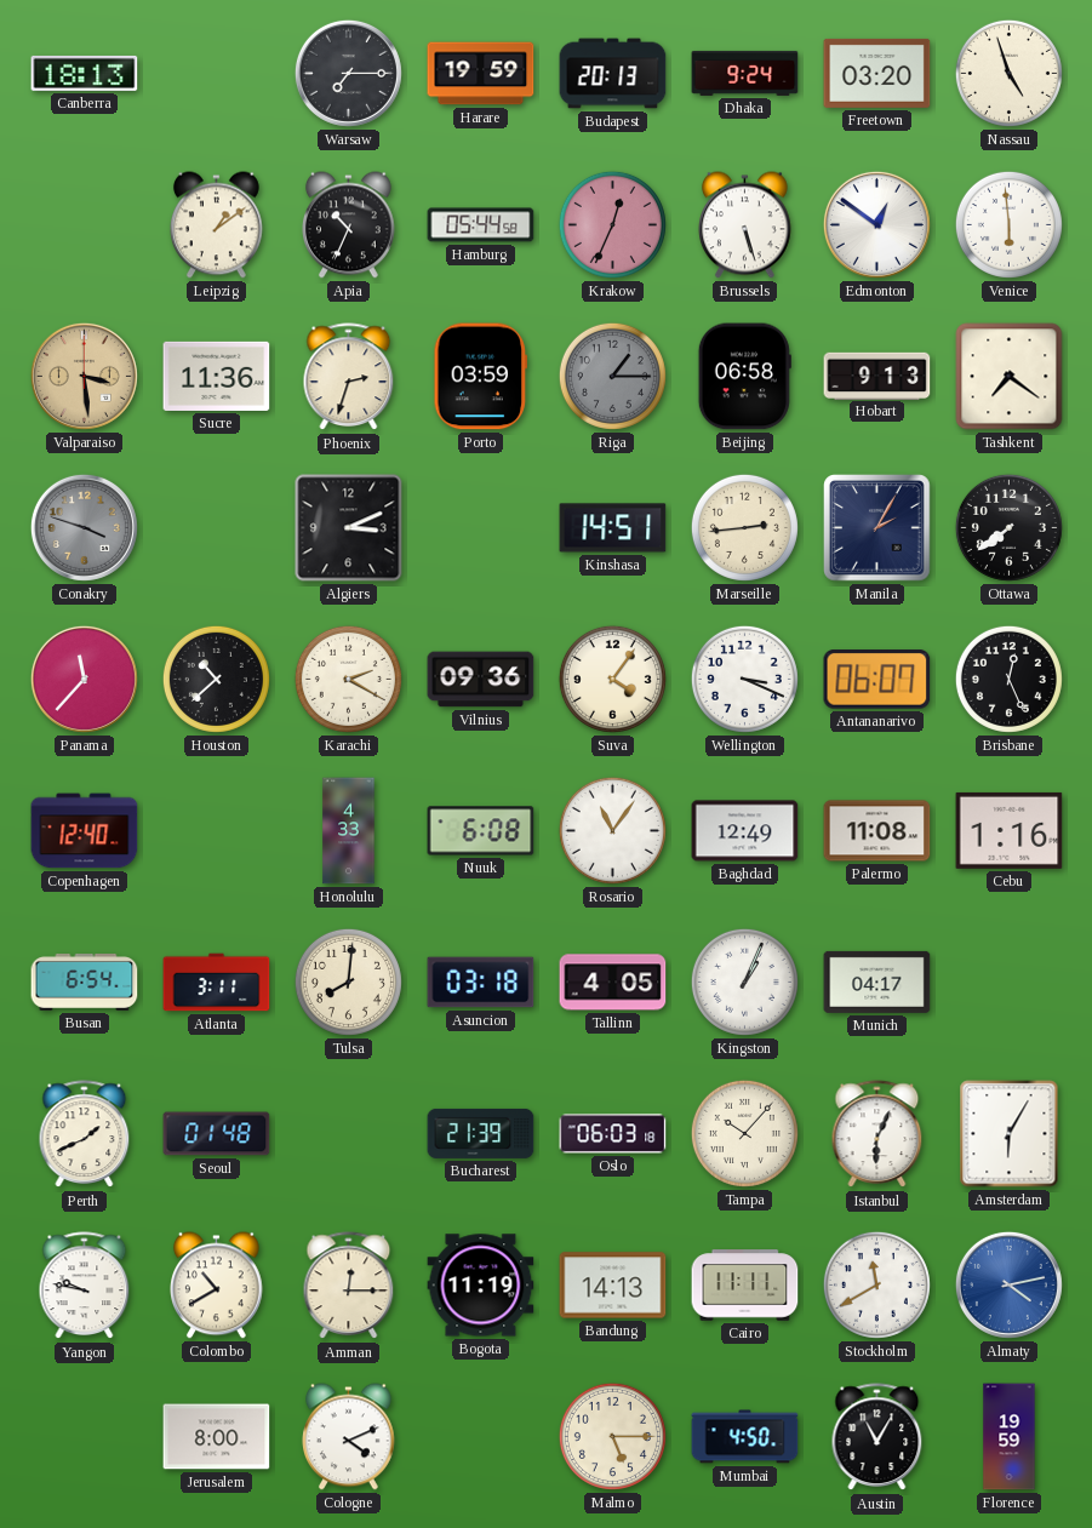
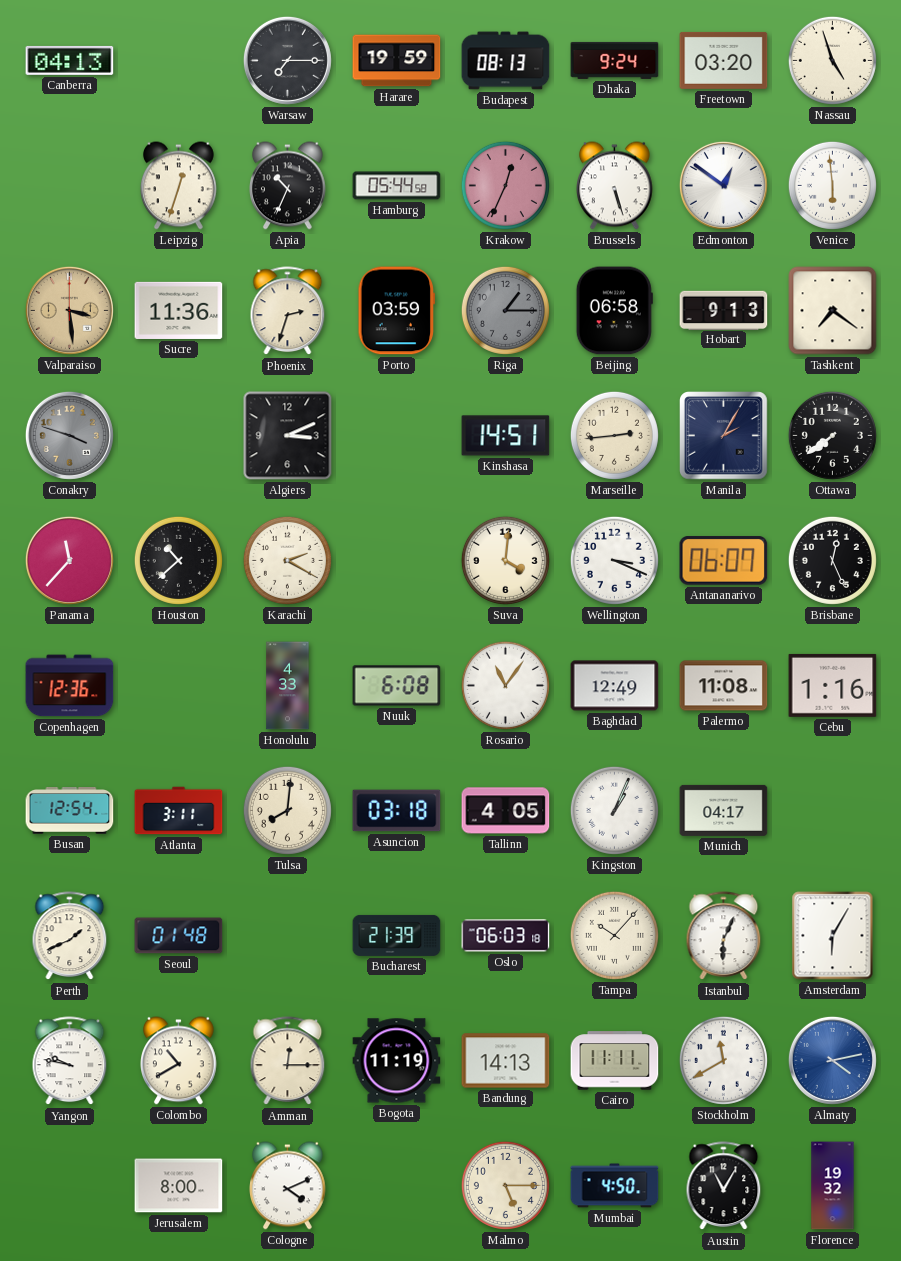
Canberra: 18:13 -> 04:13
Budapest: 20:13 -> 08:13
Leipzig: 1:09 -> 12:33
Vilnius: 09:36 -> none
Suva: 4:06 -> 4:01
Copenhagen: 12:40 -> 12:36
Busan: 6:54 -> 12:54
Florence: 19:59 -> 19:32
